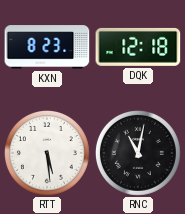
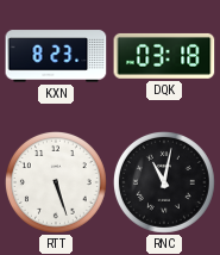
DQK: 12:18 -> 03:18
RTT: 5:29 -> 5:27
